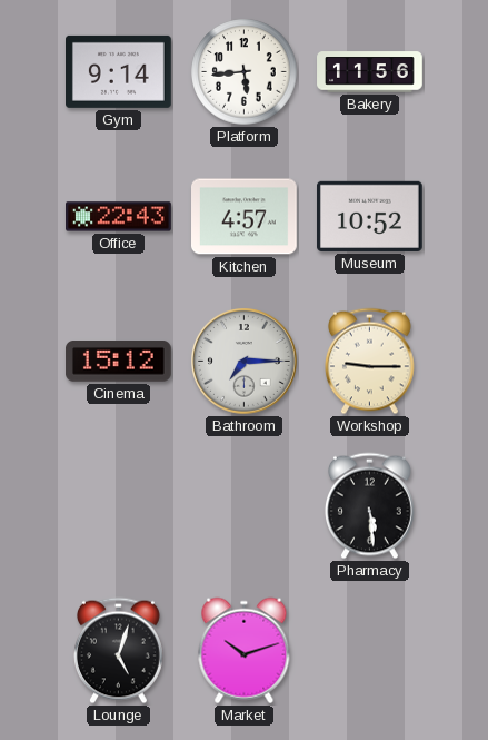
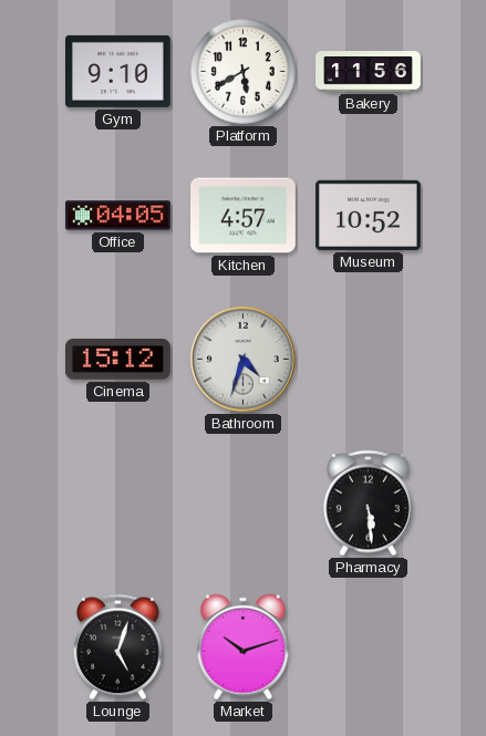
Gym: 9:14 -> 9:10
Platform: 5:44 -> 5:40
Office: 22:43 -> 04:05
Bathroom: 7:15 -> 4:33
Workshop: 9:15 -> none
